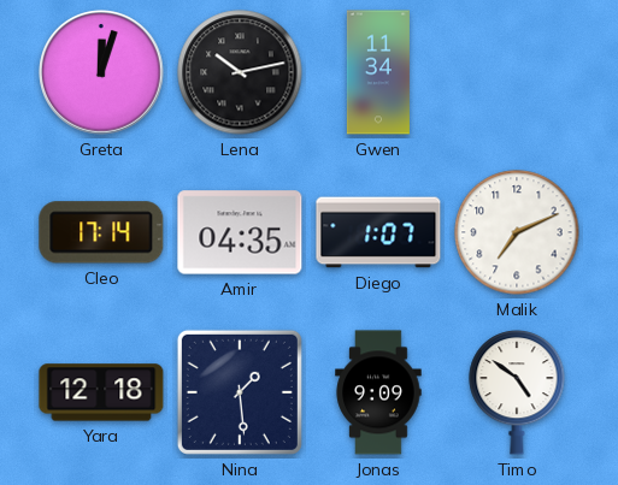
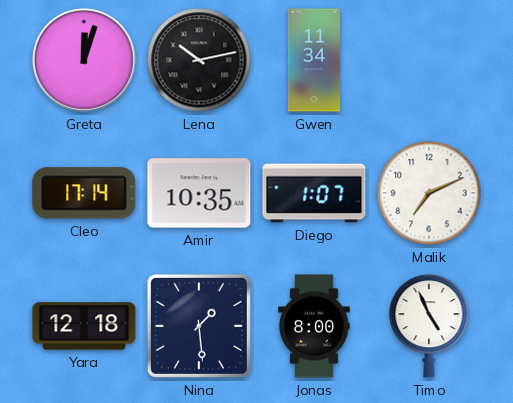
Amir: 04:35 -> 10:35
Jonas: 9:09 -> 8:00
Timo: 4:51 -> 4:56
